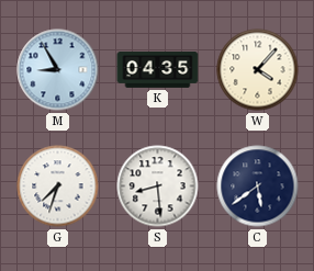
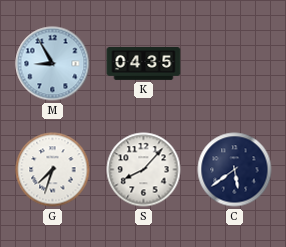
W: 4:07 -> none
S: 8:29 -> 8:07
